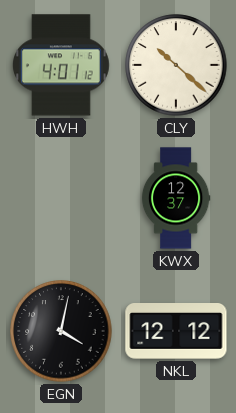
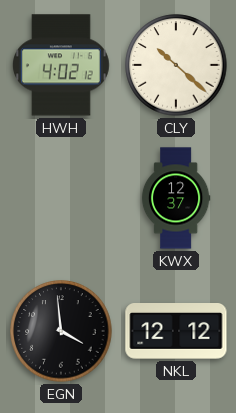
HWH: 4:01 -> 4:02
EGN: 4:02 -> 3:59
